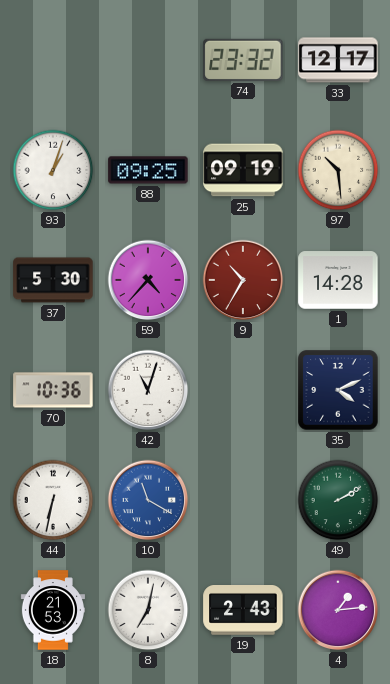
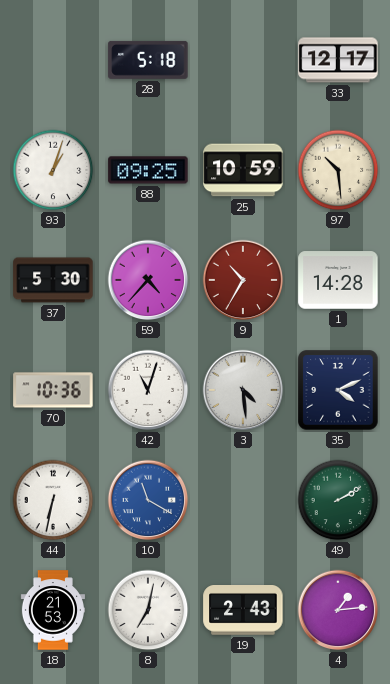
28: none -> 5:18
74: 23:32 -> none
25: 09:19 -> 10:59
3: none -> 4:29
